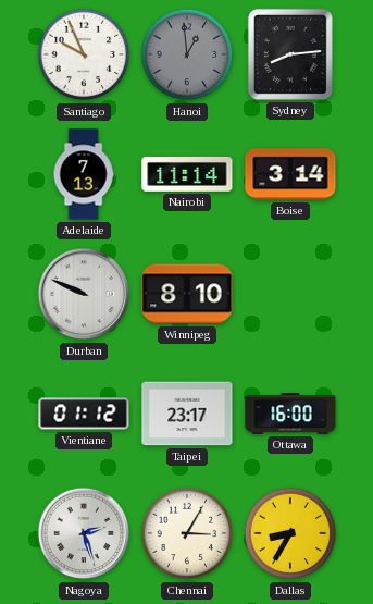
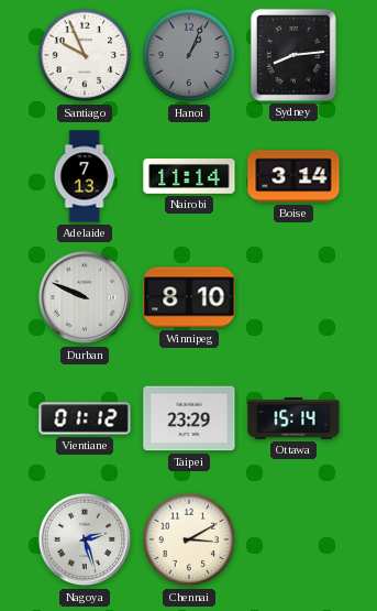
Hanoi: 12:59 -> 1:04
Taipei: 23:17 -> 23:29
Ottawa: 16:00 -> 15:14
Chennai: 3:05 -> 3:10
Dallas: 8:35 -> none
